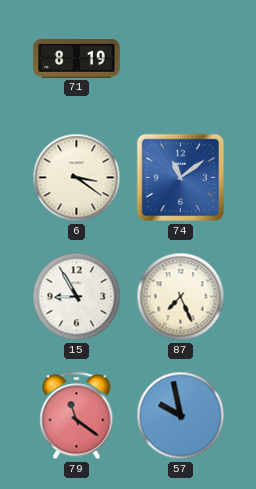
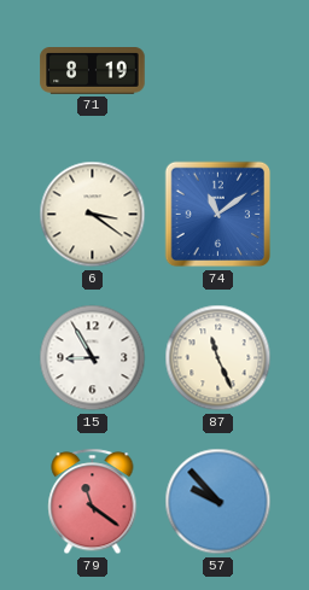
87: 7:26 -> 11:26
57: 9:58 -> 9:53
